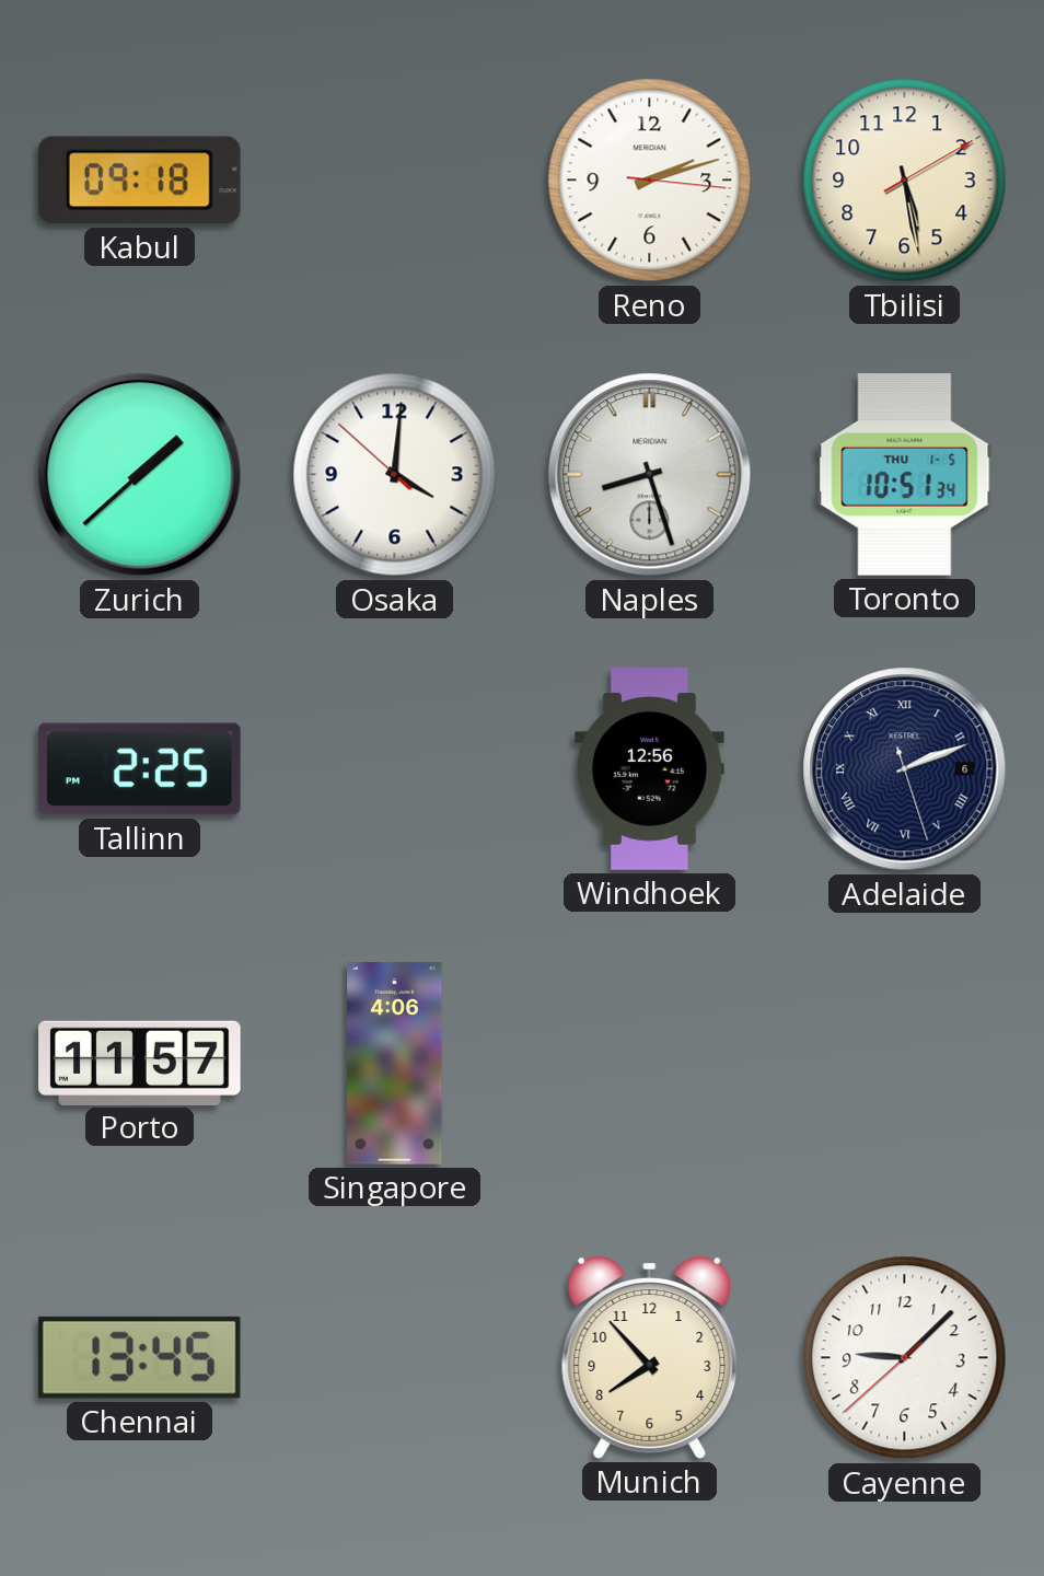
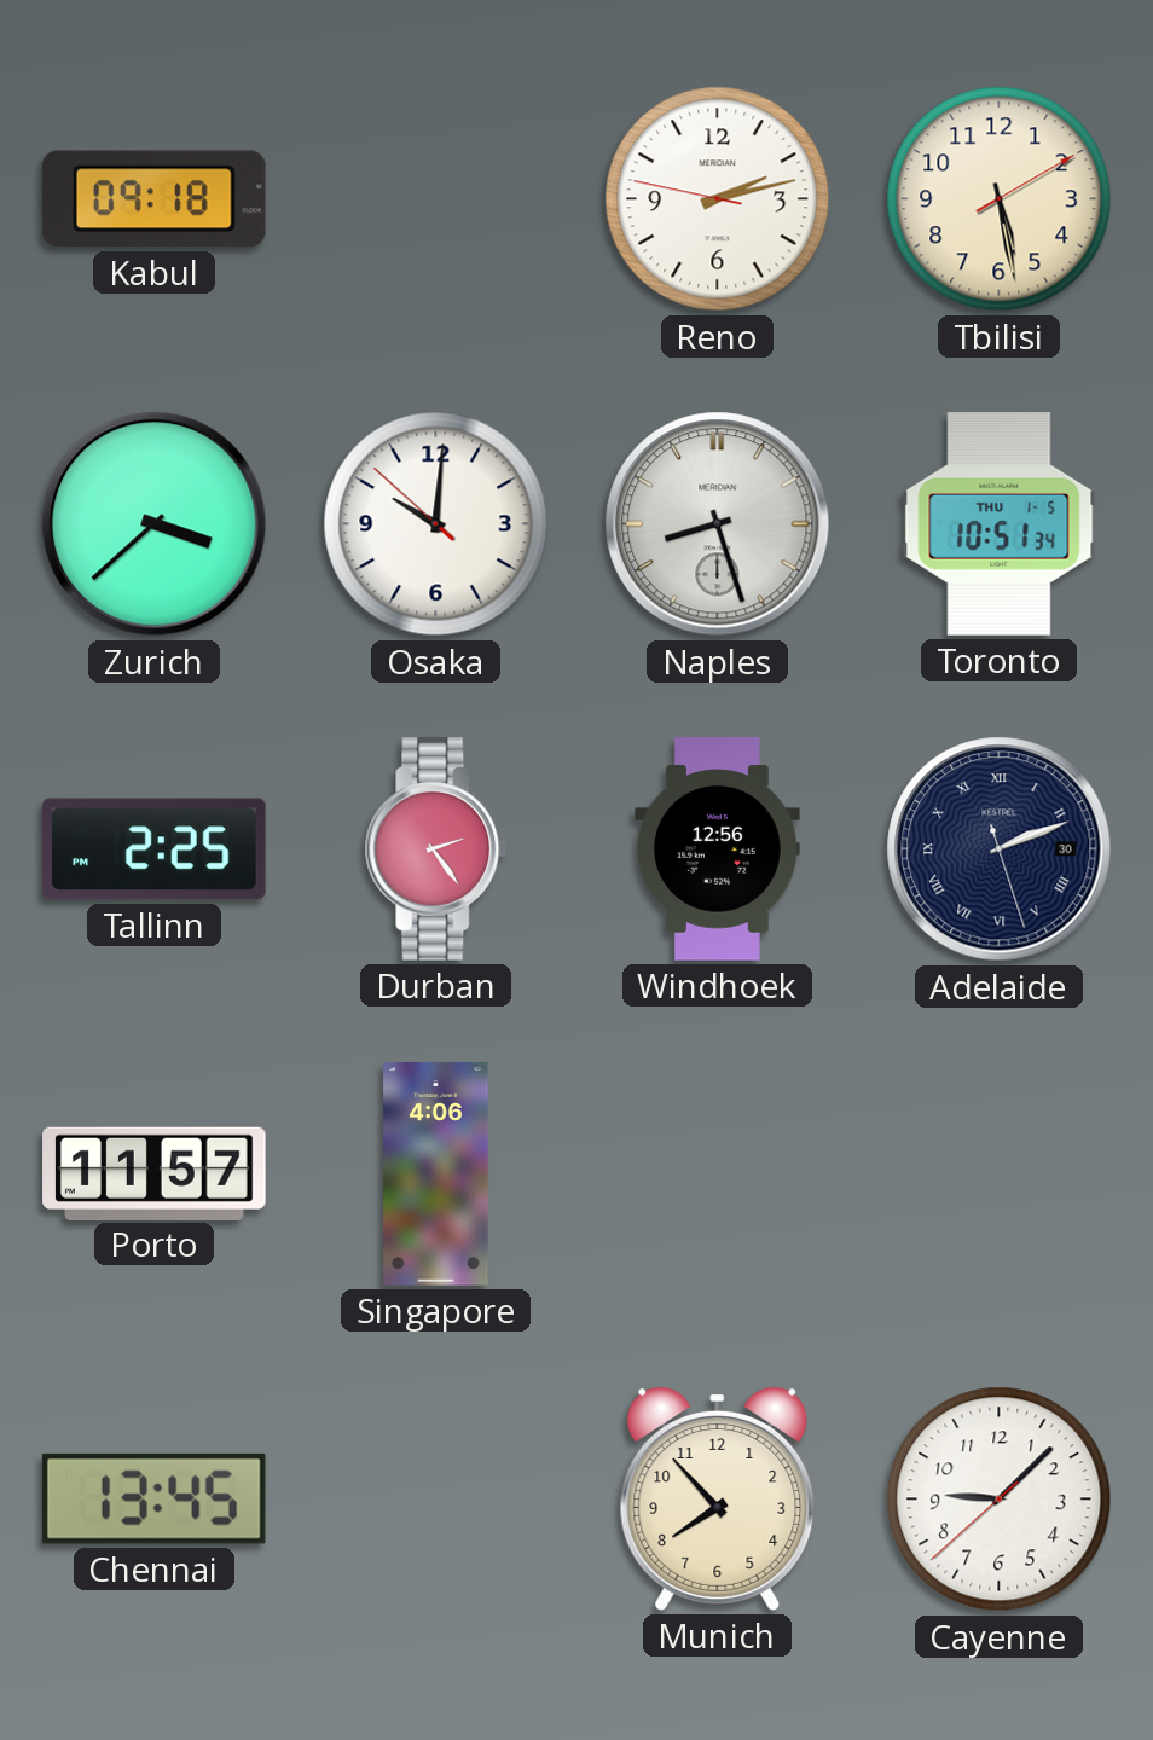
Reno: 2:12:16 -> 2:12:47
Zurich: 1:38 -> 3:38
Osaka: 4:00 -> 10:00
Durban: none -> 2:24
Adelaide date: 6 -> 30
